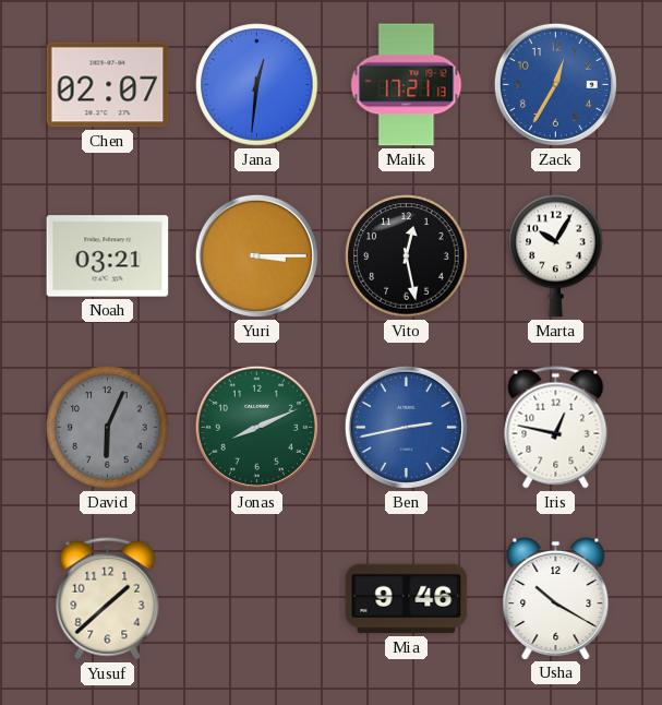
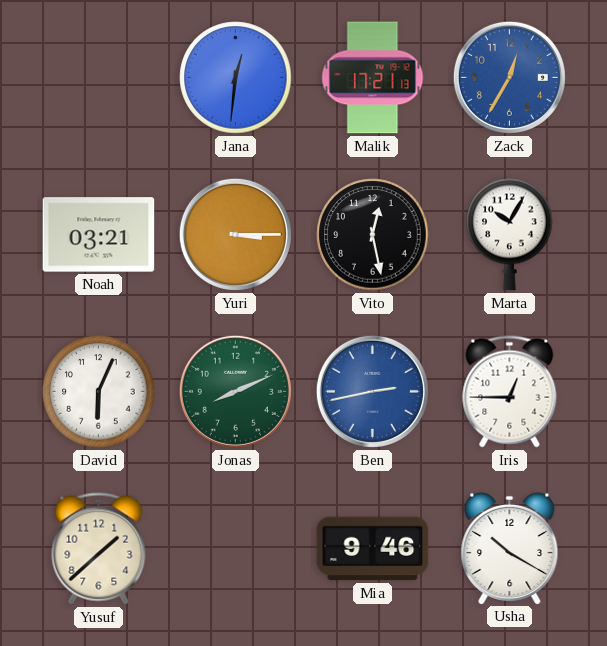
Chen: 02:07 -> none
David dial: grey -> white
Iris: 12:47 -> 12:45
